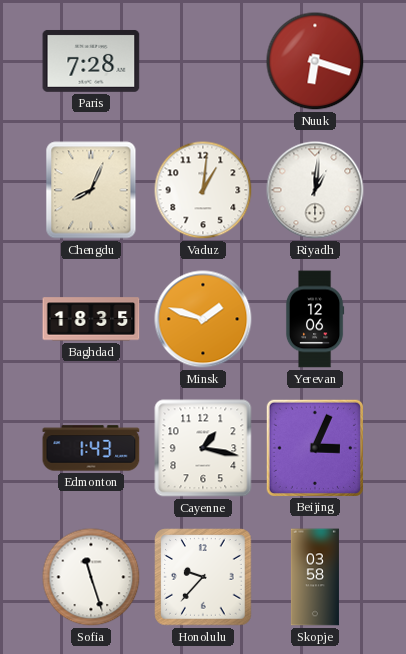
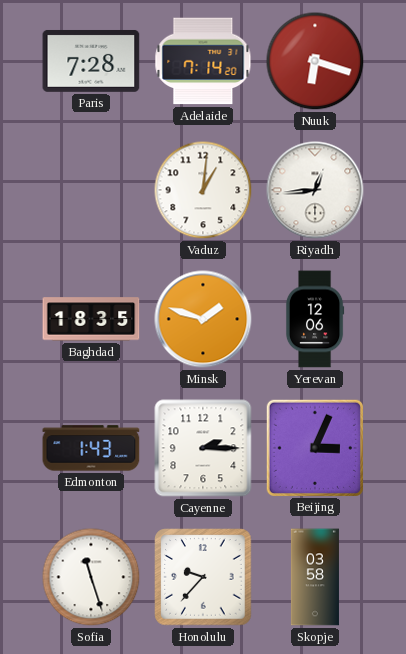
Adelaide: none -> 7:14
Chengdu: 8:04 -> none
Riyadh: 1:01 -> 12:44
Cayenne: 1:17 -> 2:15
